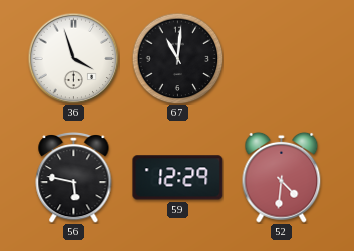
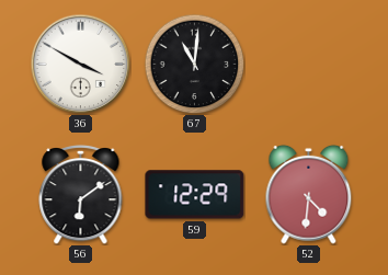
36: 3:57 -> 3:50
56: 5:47 -> 6:09
